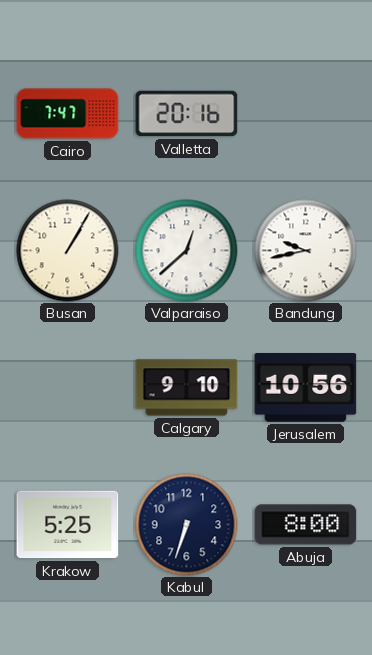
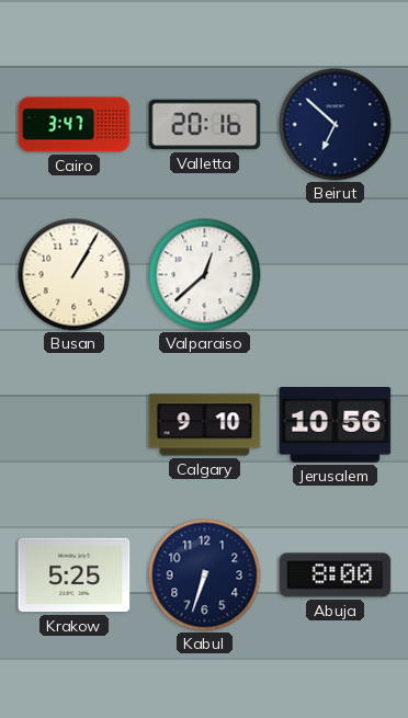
Cairo: 7:47 -> 3:47
Beirut: none -> 6:52
Bandung: 9:43 -> none
